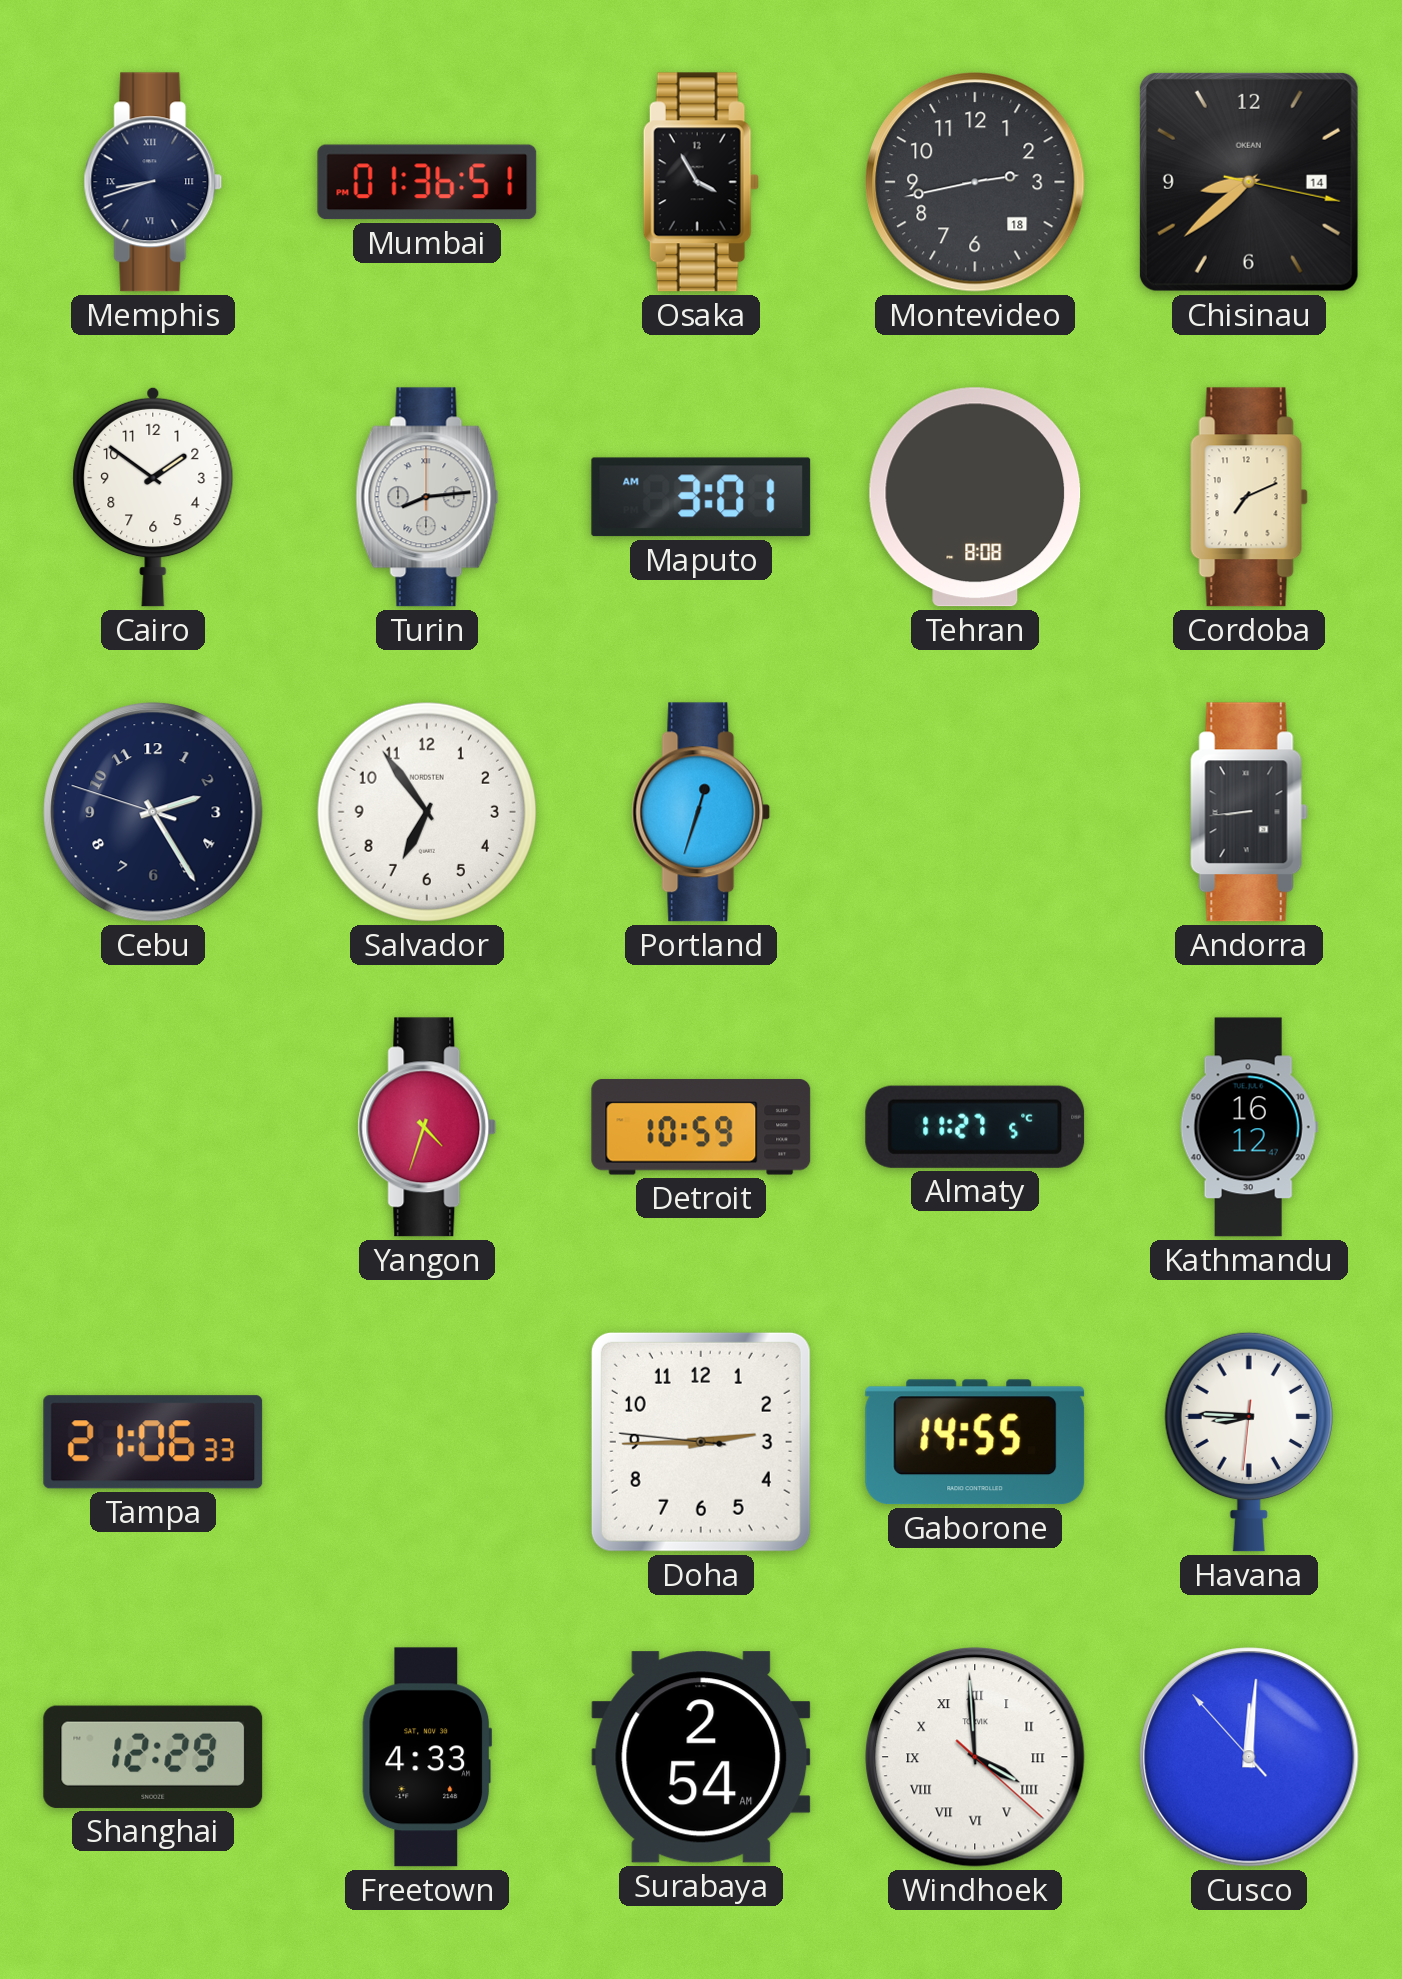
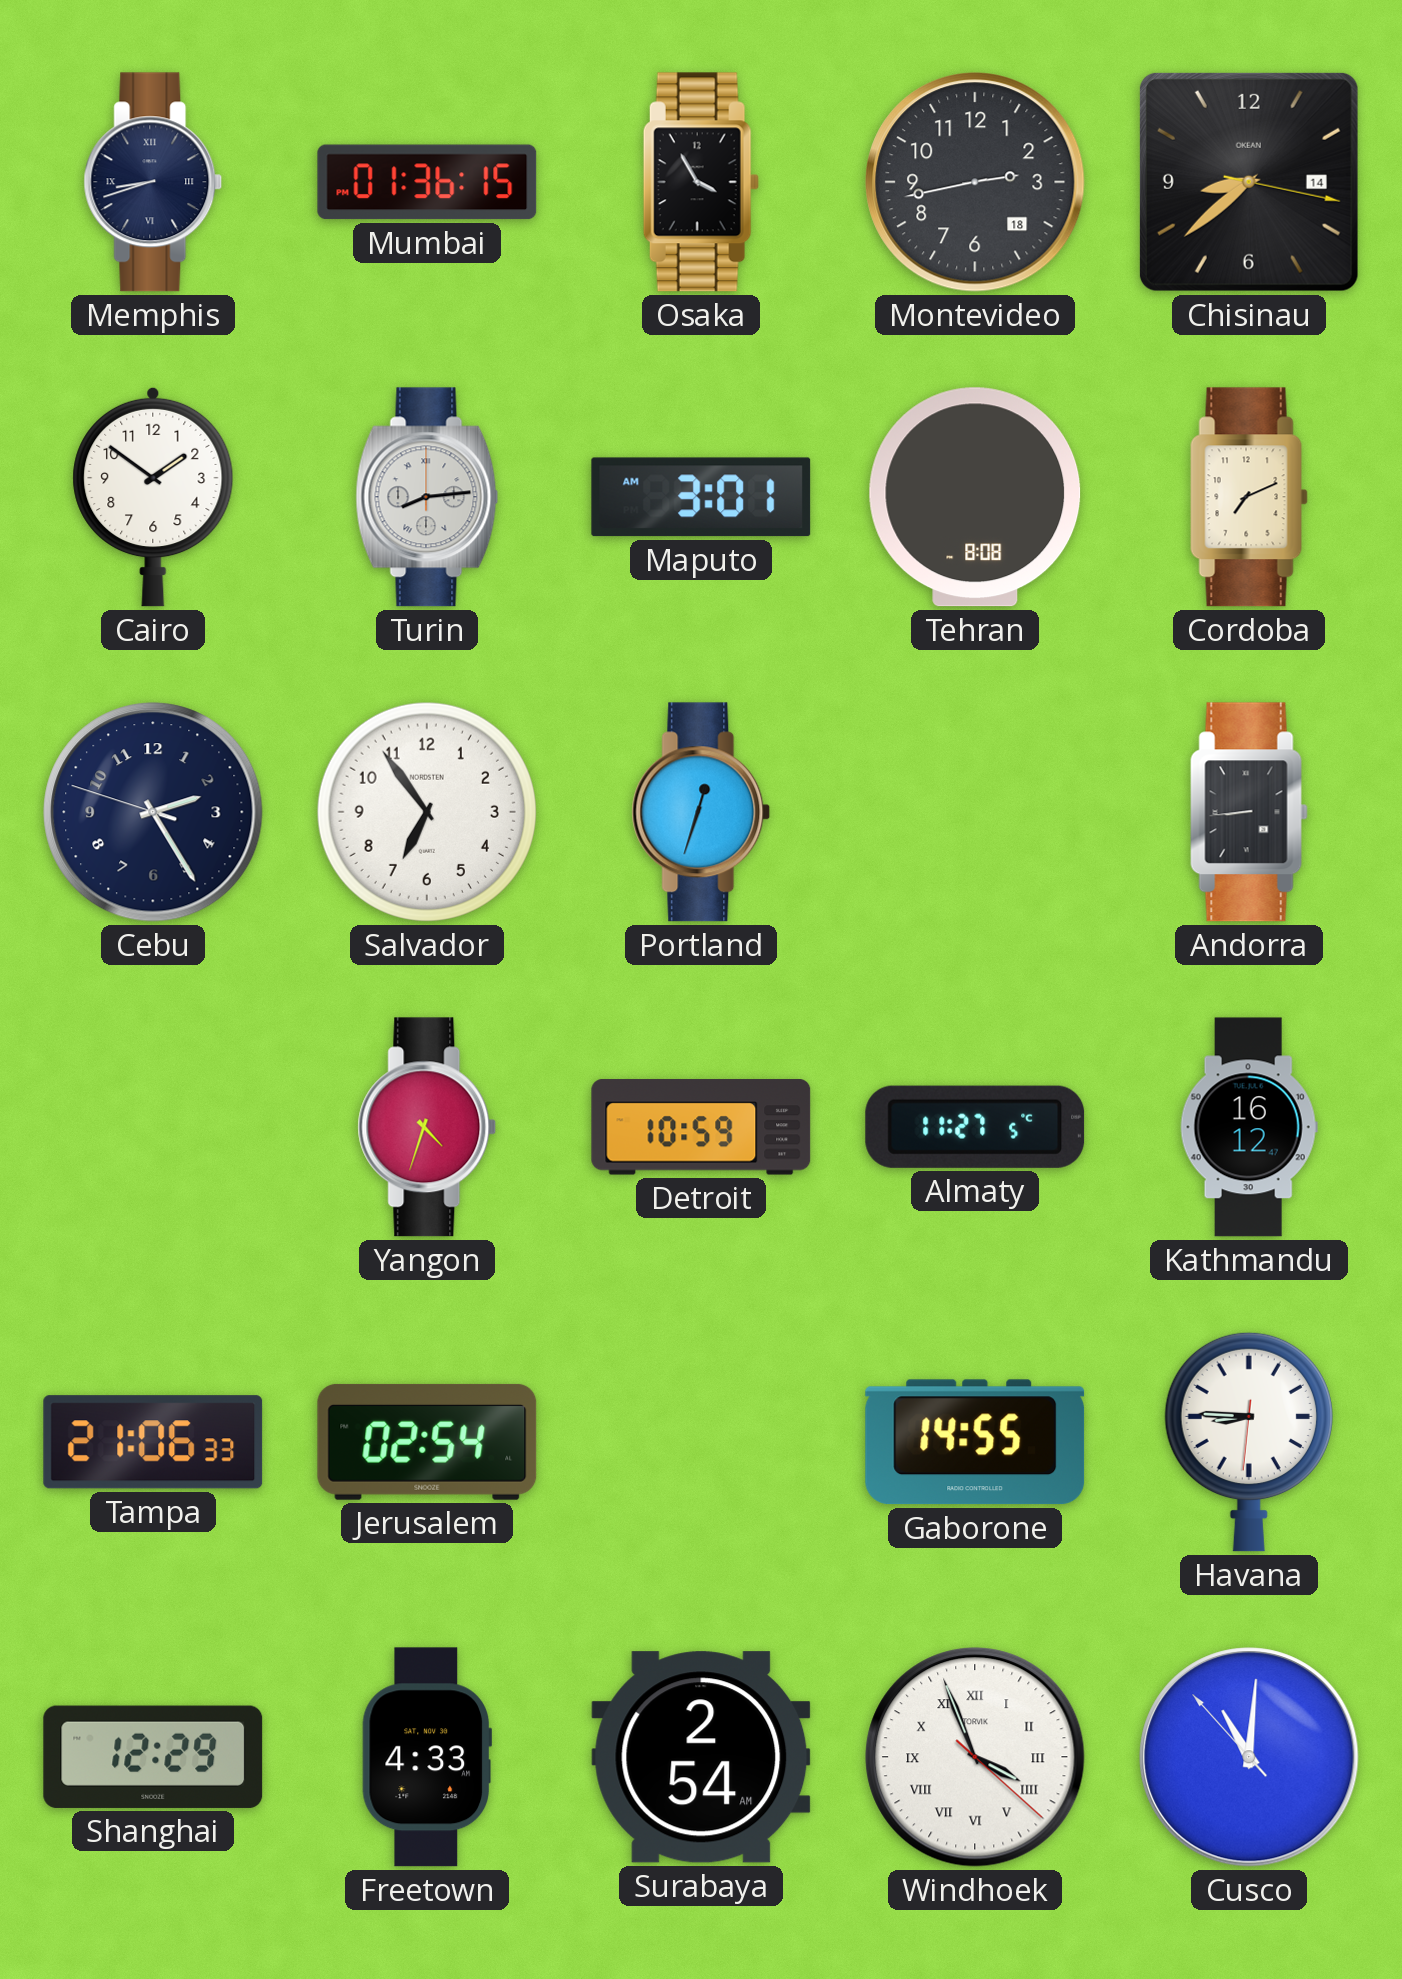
Mumbai: 01:36:51 -> 01:36:15
Jerusalem: none -> 02:54
Doha: 2:44 -> none
Windhoek: 3:59 -> 3:56
Cusco: 12:00 -> 11:00
